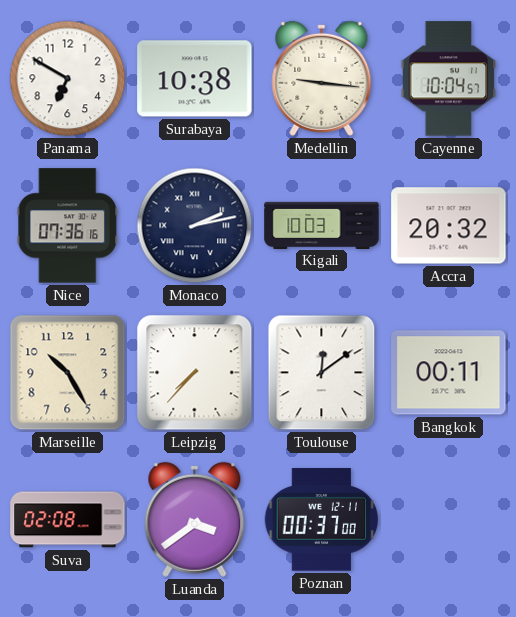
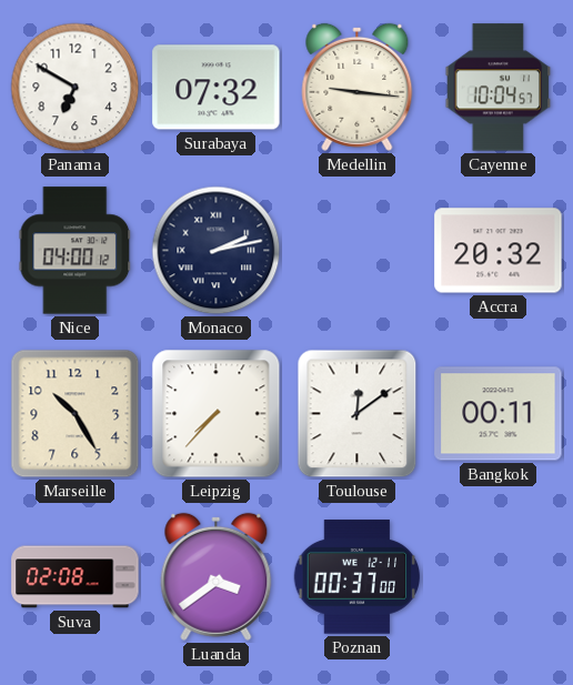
Surabaya: 10:38 -> 07:32
Nice: 07:36 -> 04:00
Kigali: 10:03 -> none
